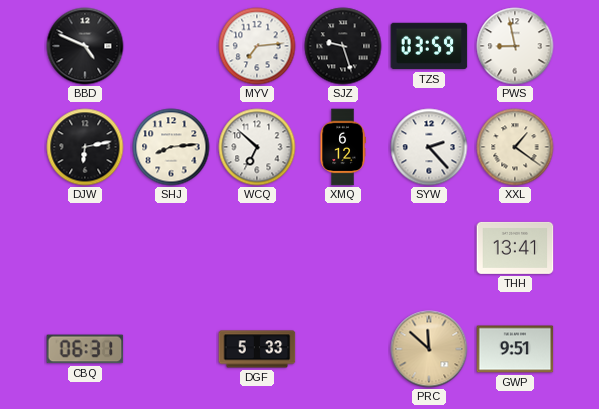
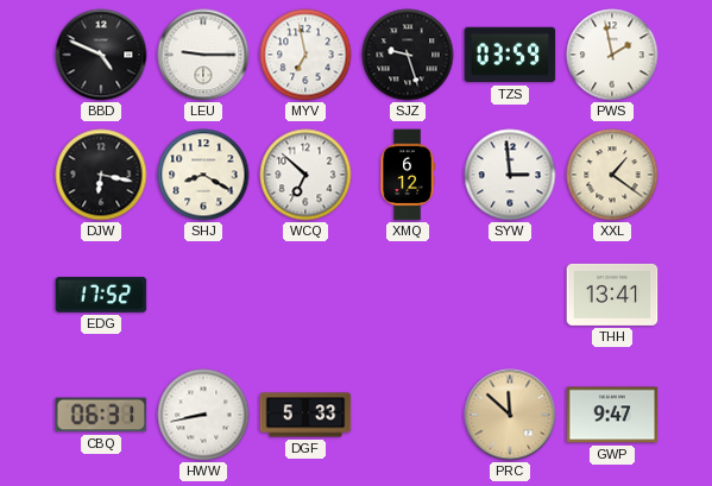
LEU: none -> 9:15
MYV: 7:14 -> 6:58
PWS: 8:58 -> 1:58
DJW: 6:13 -> 6:17
SHJ: 8:14 -> 8:20
SYW: 2:23 -> 2:59
EDG: none -> 17:52
HWW: none -> 8:43
GWP: 9:51 -> 9:47
